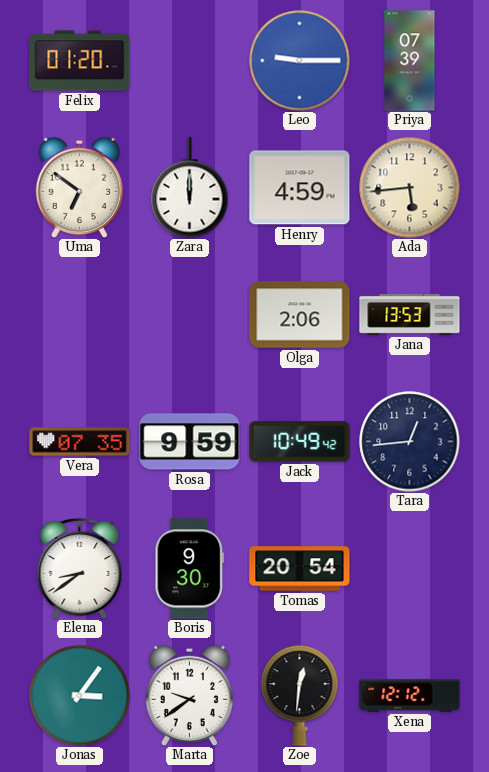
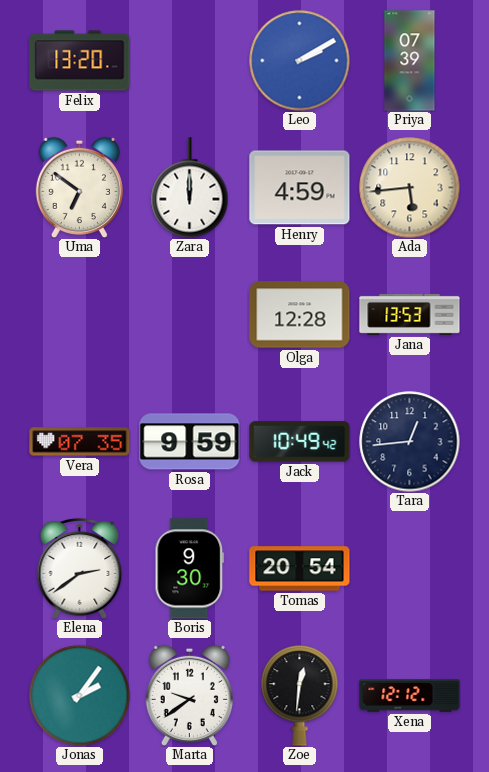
Felix: 01:20 -> 13:20
Leo: 9:15 -> 2:10
Olga: 2:06 -> 12:28
Elena: 8:39 -> 2:39
Jonas: 3:06 -> 2:06
